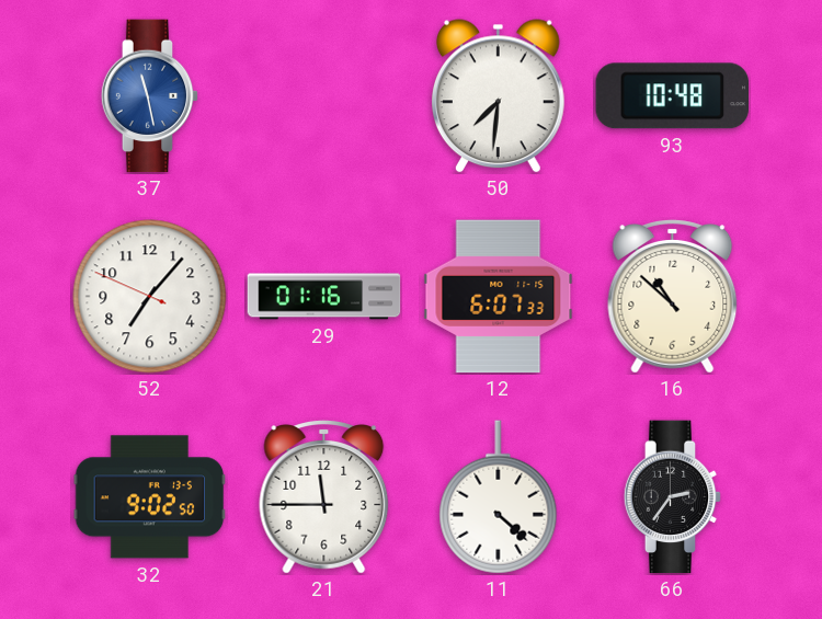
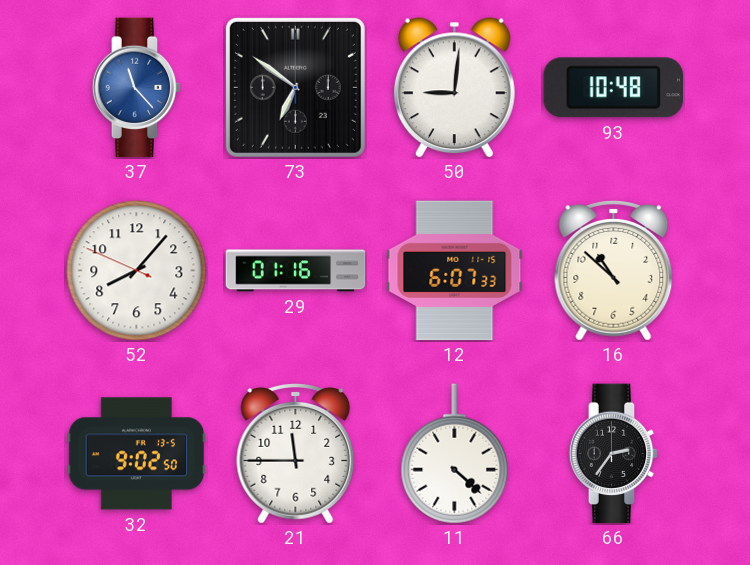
37: 11:28 -> 11:23
73: none -> 6:51
50: 7:31 -> 9:01
52: 7:06 -> 8:06
